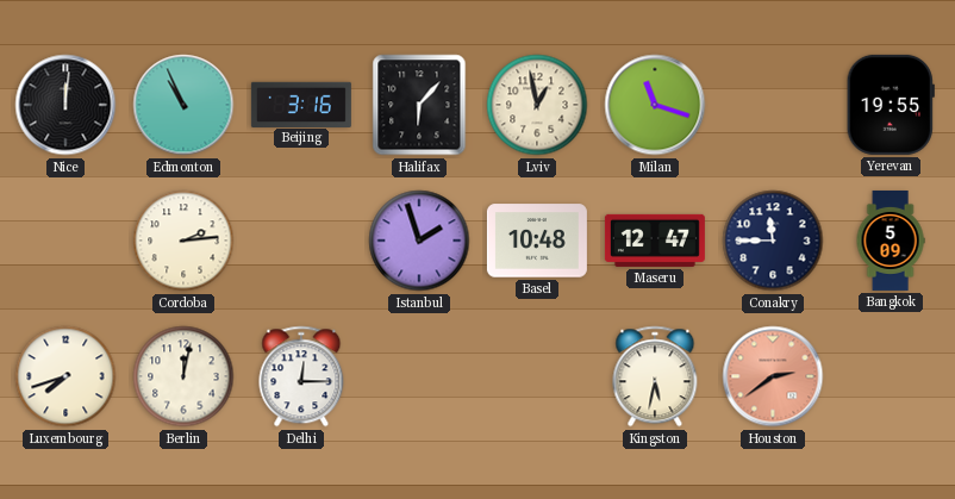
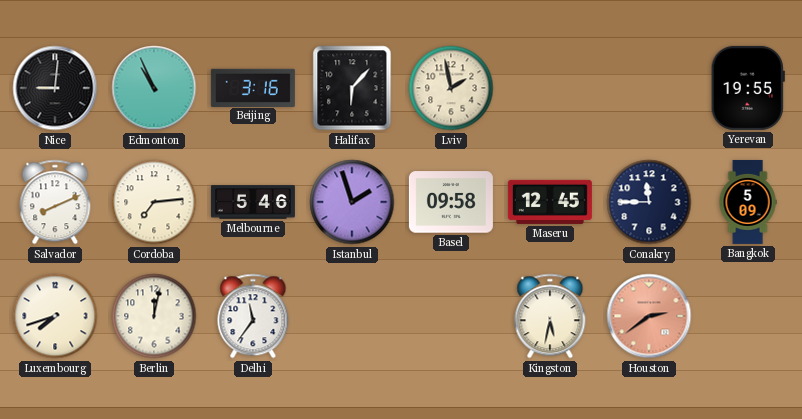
Nice: 12:01 -> 9:01
Lviv: 12:58 -> 1:58
Milan: 11:18 -> none
Salvador: none -> 8:11
Cordoba: 2:14 -> 7:14
Melbourne: none -> 5:46
Basel: 10:48 -> 09:58
Maseru: 12:47 -> 12:45
Delhi: 12:15 -> 11:36
